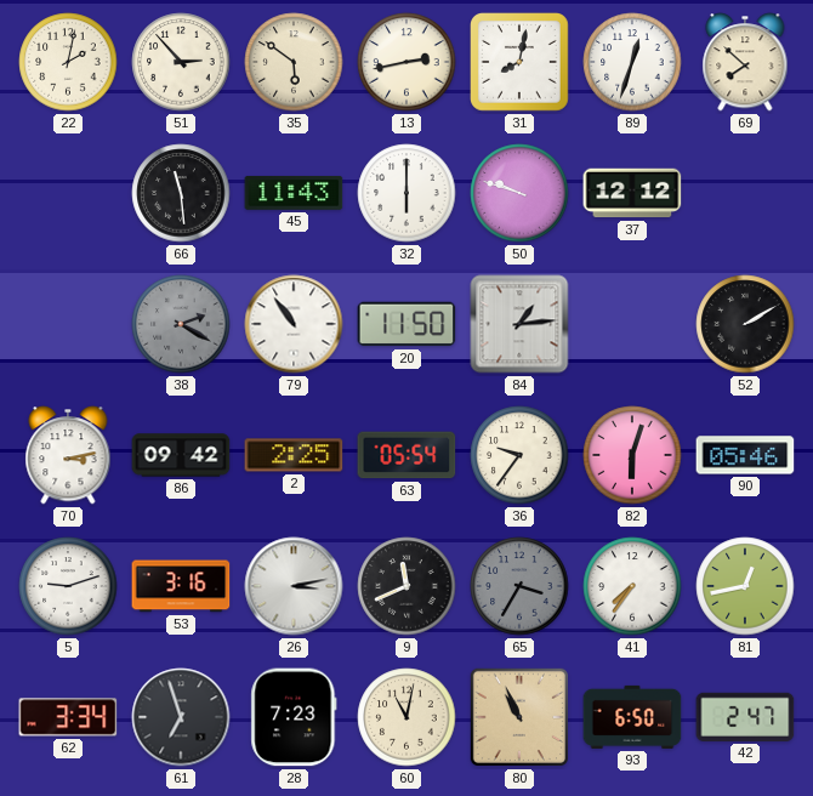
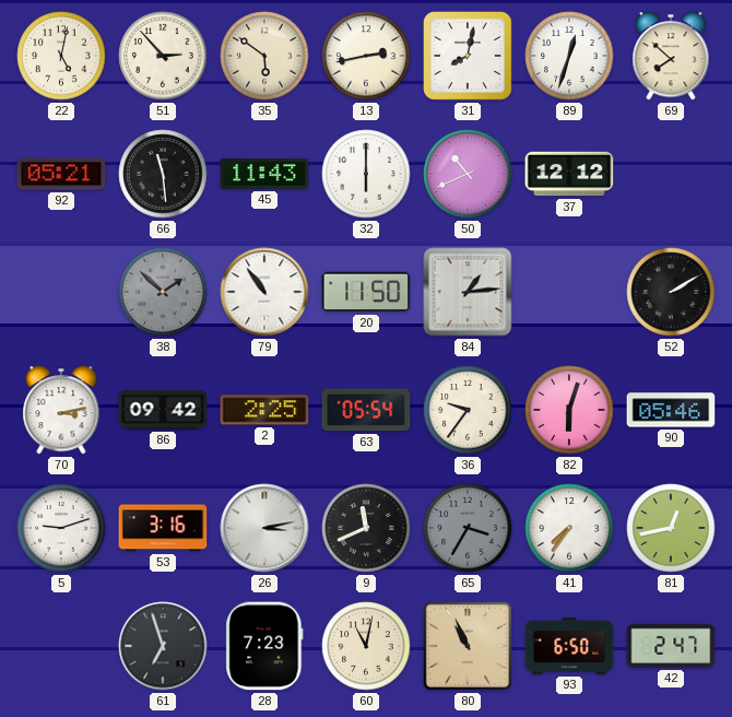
22: 2:02 -> 5:02
92: none -> 05:21
50: 9:48 -> 10:41
38: 2:20 -> 1:52
62: 3:34 -> none
